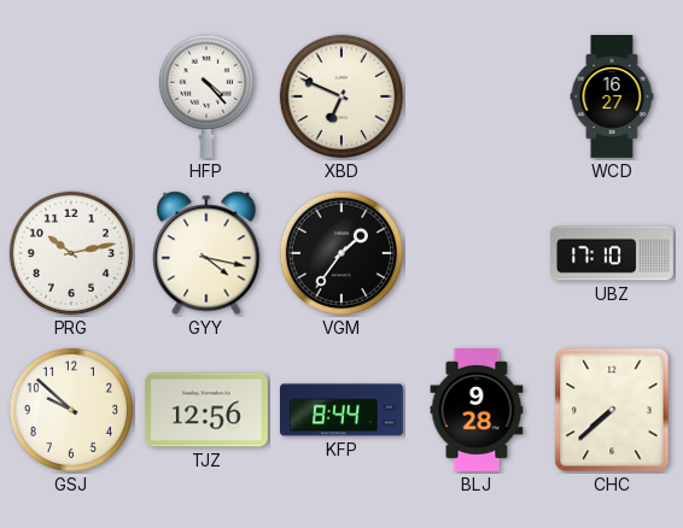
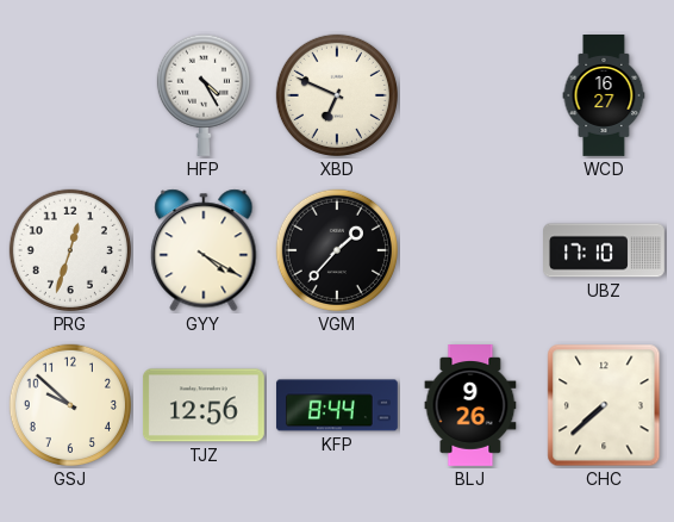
HFP: 4:23 -> 4:25
PRG: 10:13 -> 12:33
GYY: 4:17 -> 4:20
VGM: 1:36 -> 1:37
BLJ: 9:28 -> 9:26
